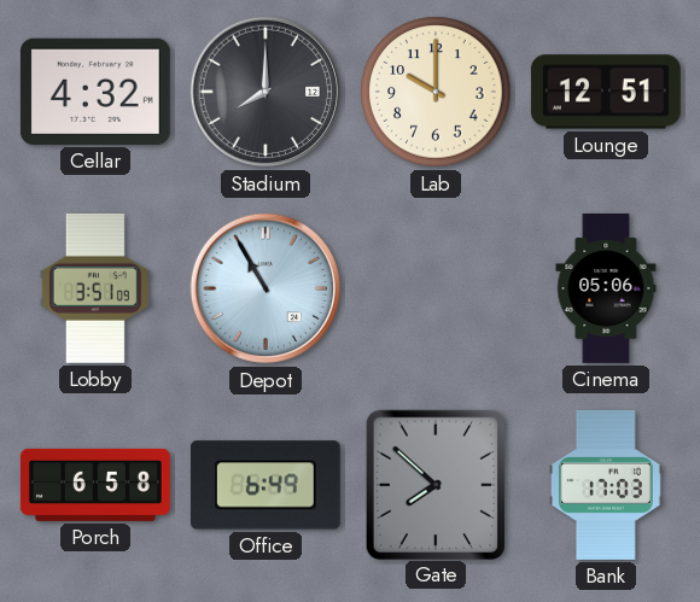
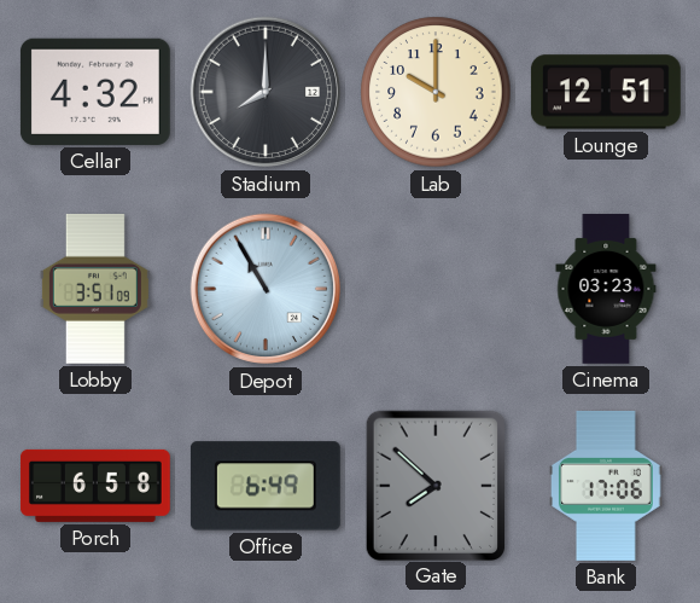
Cinema: 05:06 -> 03:23
Bank: 17:03 -> 17:06
